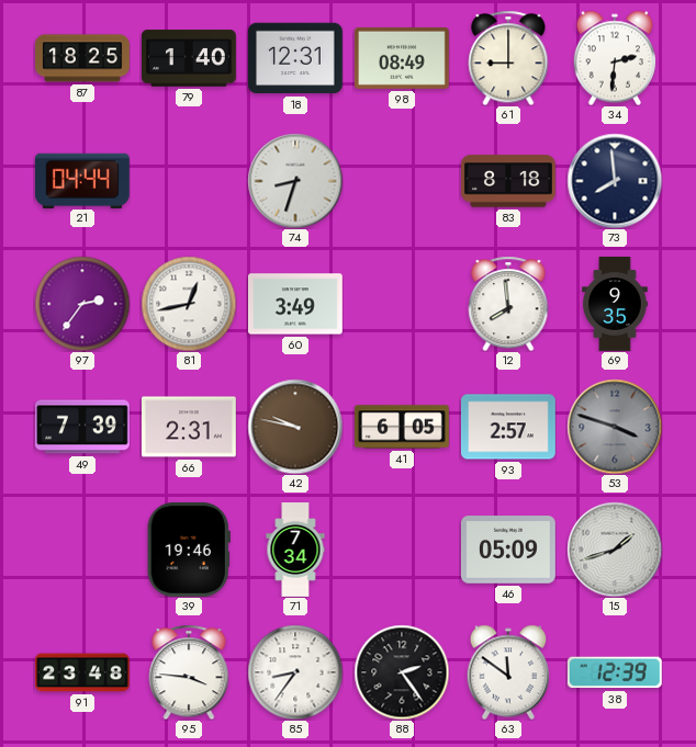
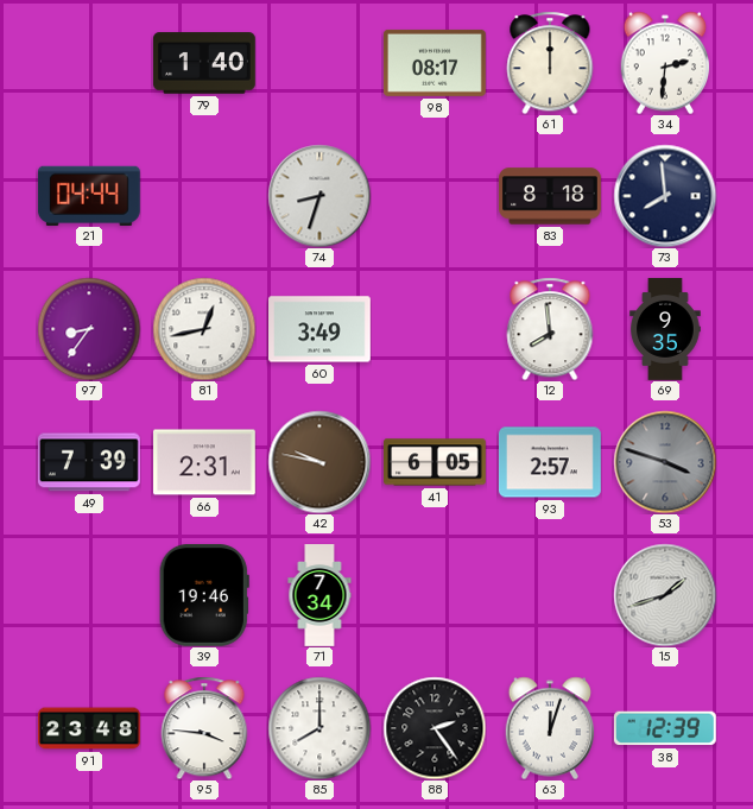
87: 18:25 -> none
18: 12:31 -> none
98: 08:49 -> 08:17
61: 9:00 -> 12:00
97: 2:36 -> 8:36
46: 05:09 -> none
85: 8:36 -> 8:00
63: 11:51 -> 12:03
